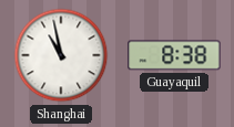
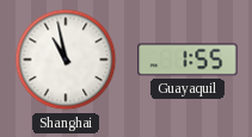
Guayaquil: 8:38 -> 1:55
